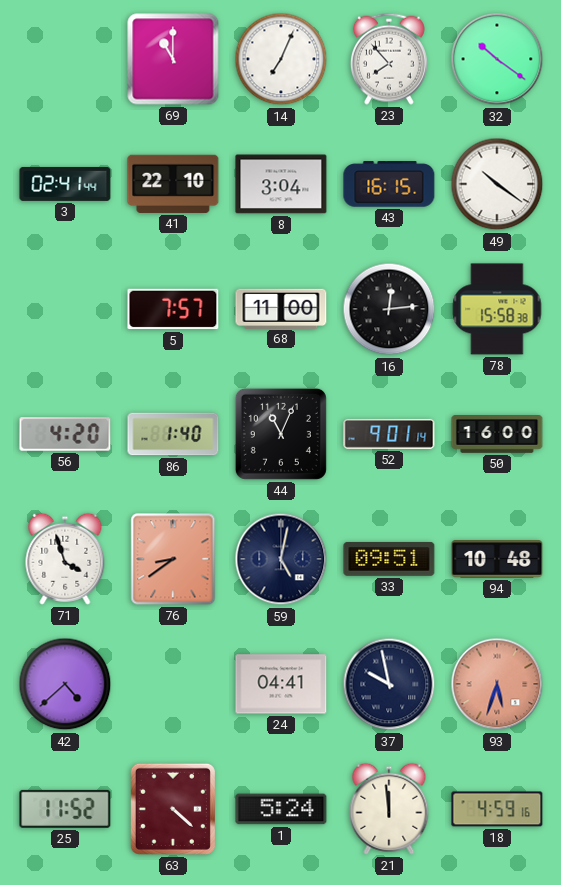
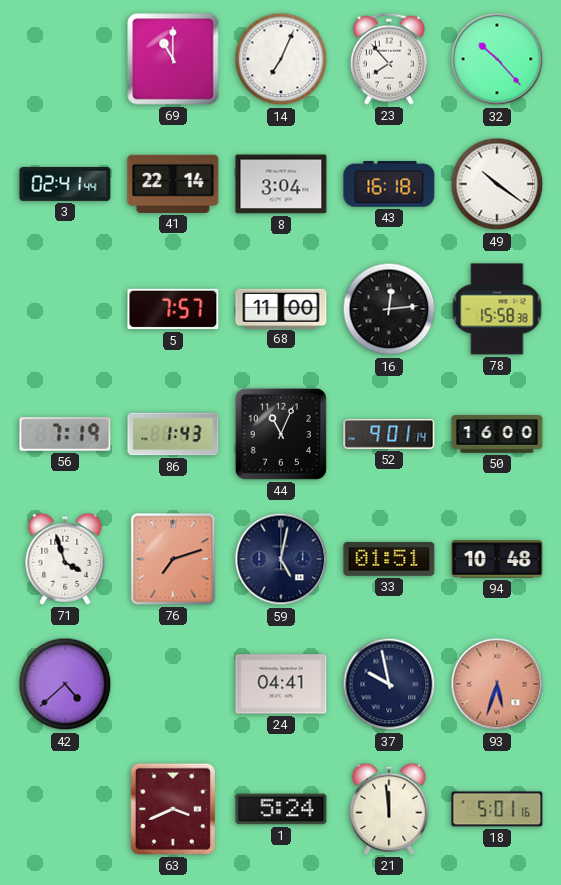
32: 10:21 -> 10:23
41: 22:10 -> 22:14
43: 16:15 -> 16:18
56: 4:20 -> 7:19
86: 1:40 -> 1:43
76: 8:39 -> 7:12
33: 09:51 -> 01:51
25: 11:52 -> none
63: 4:22 -> 3:41
18: 4:59 -> 5:01
